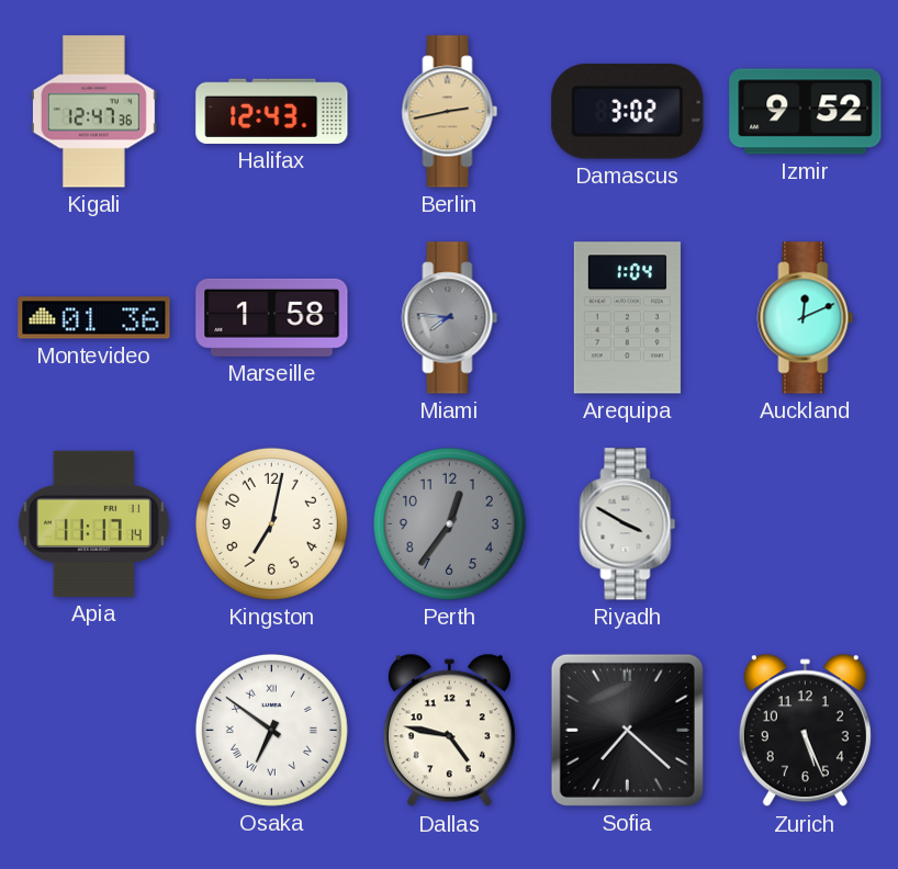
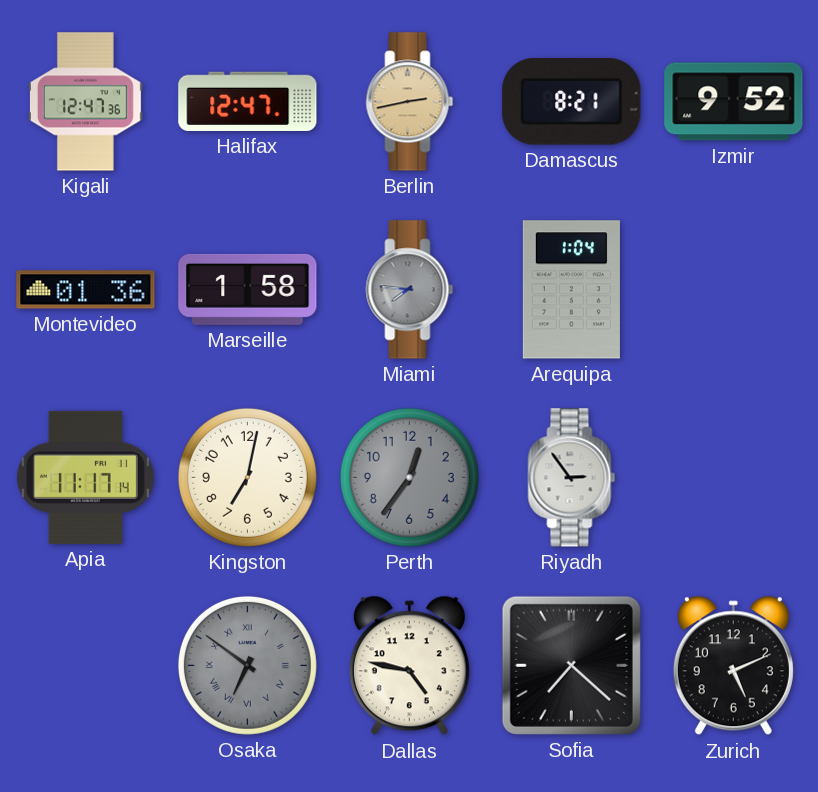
Halifax: 12:43 -> 12:47
Damascus: 3:02 -> 8:21
Auckland: 12:11 -> none
Riyadh: 3:50 -> 2:54
Osaka dial: white -> grey
Zurich: 5:26 -> 5:11
